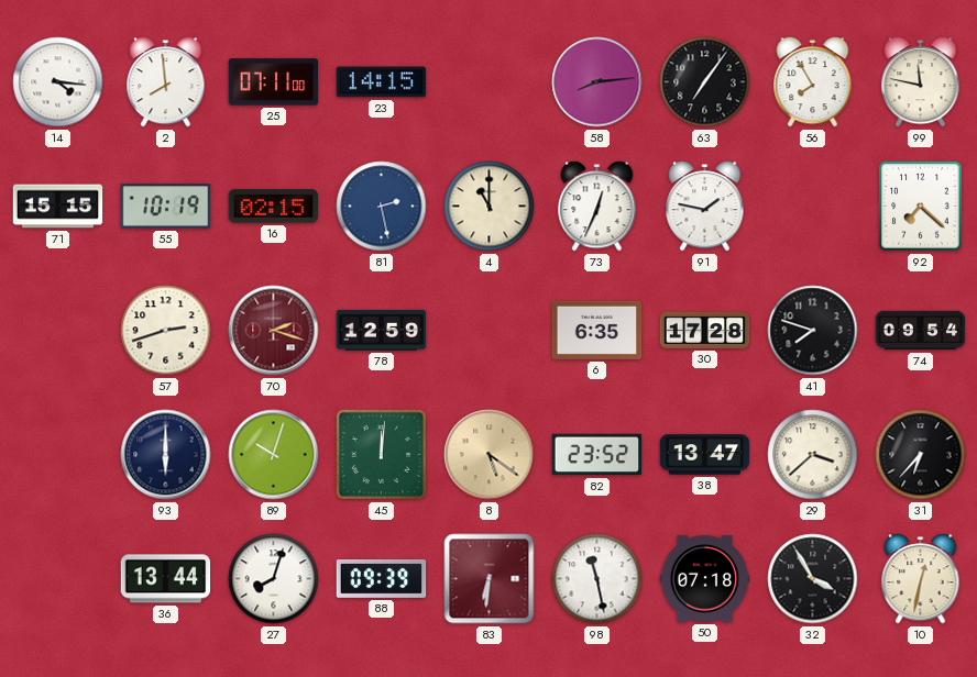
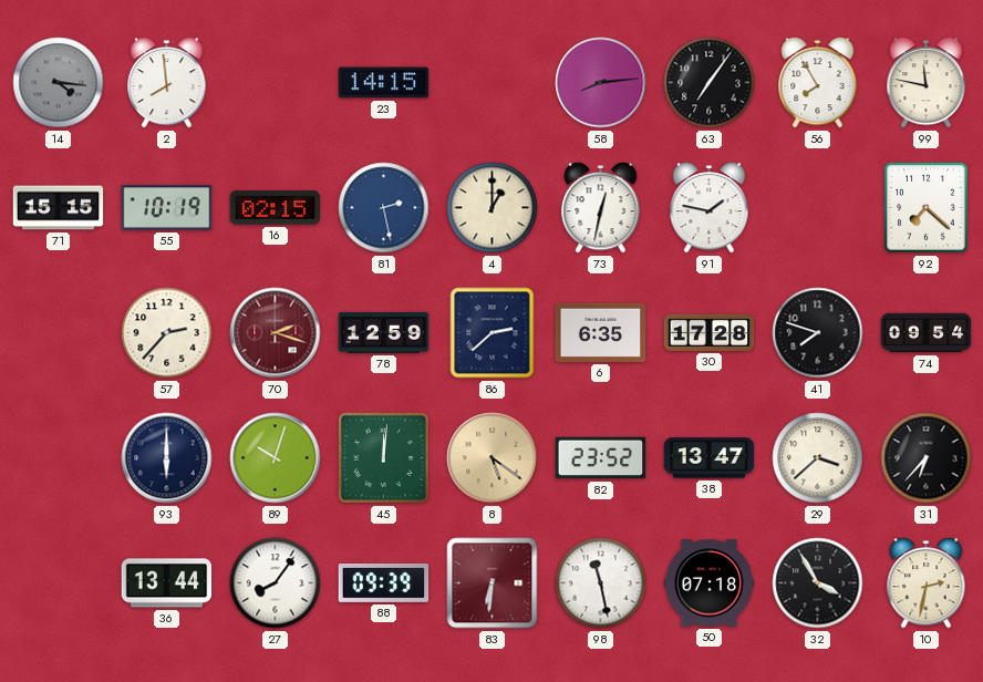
14 dial: white -> grey
25: 07:11 -> none
4: 11:00 -> 1:00
73: 12:34 -> 12:32
57: 2:42 -> 2:37
86: none -> 2:38
27: 8:03 -> 8:06
10: 12:32 -> 2:32
